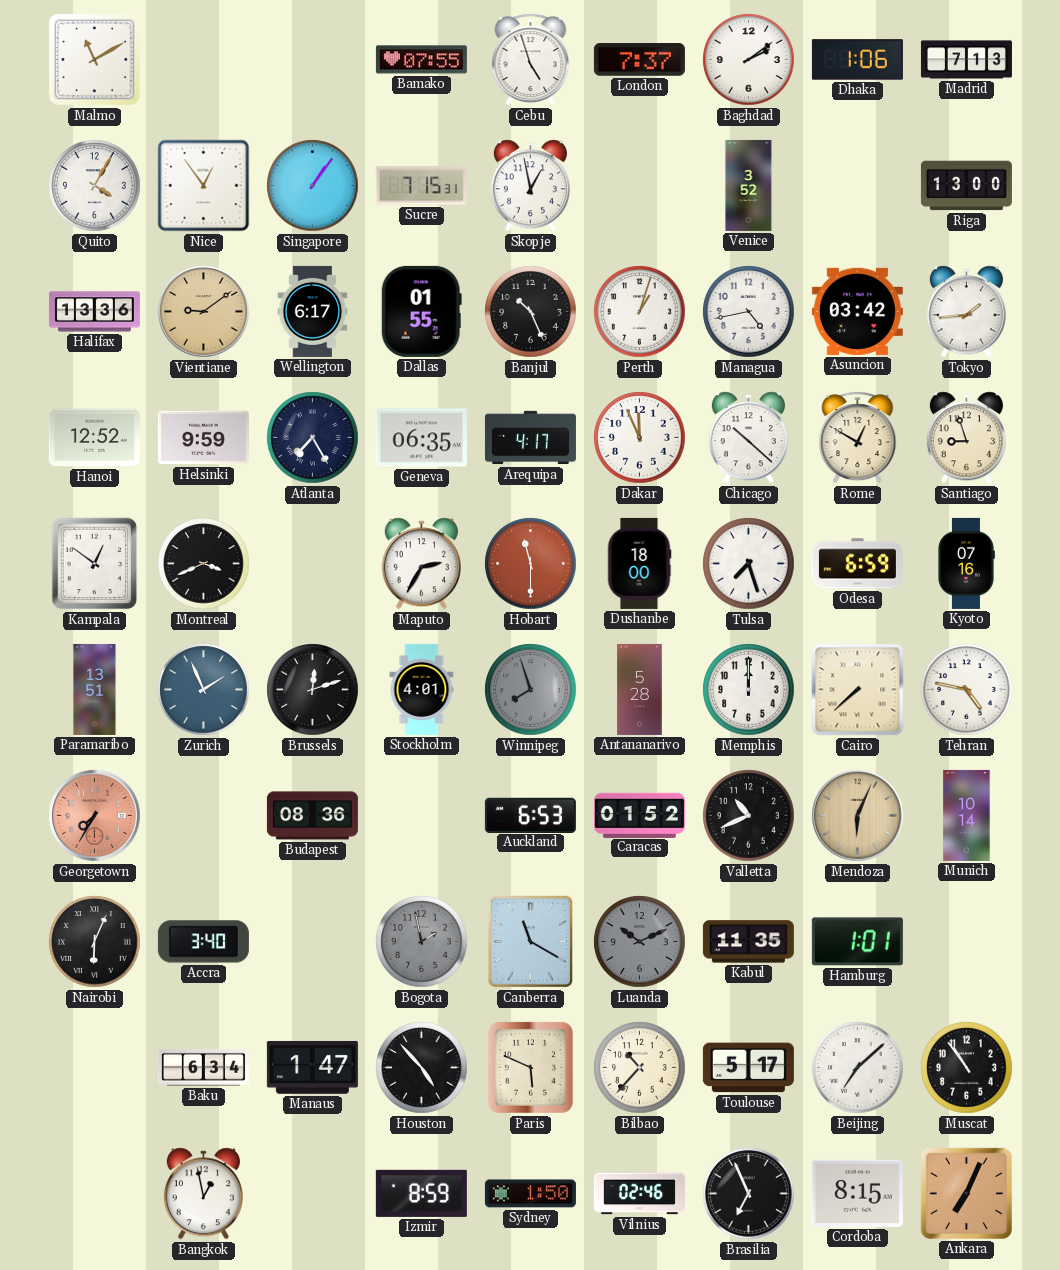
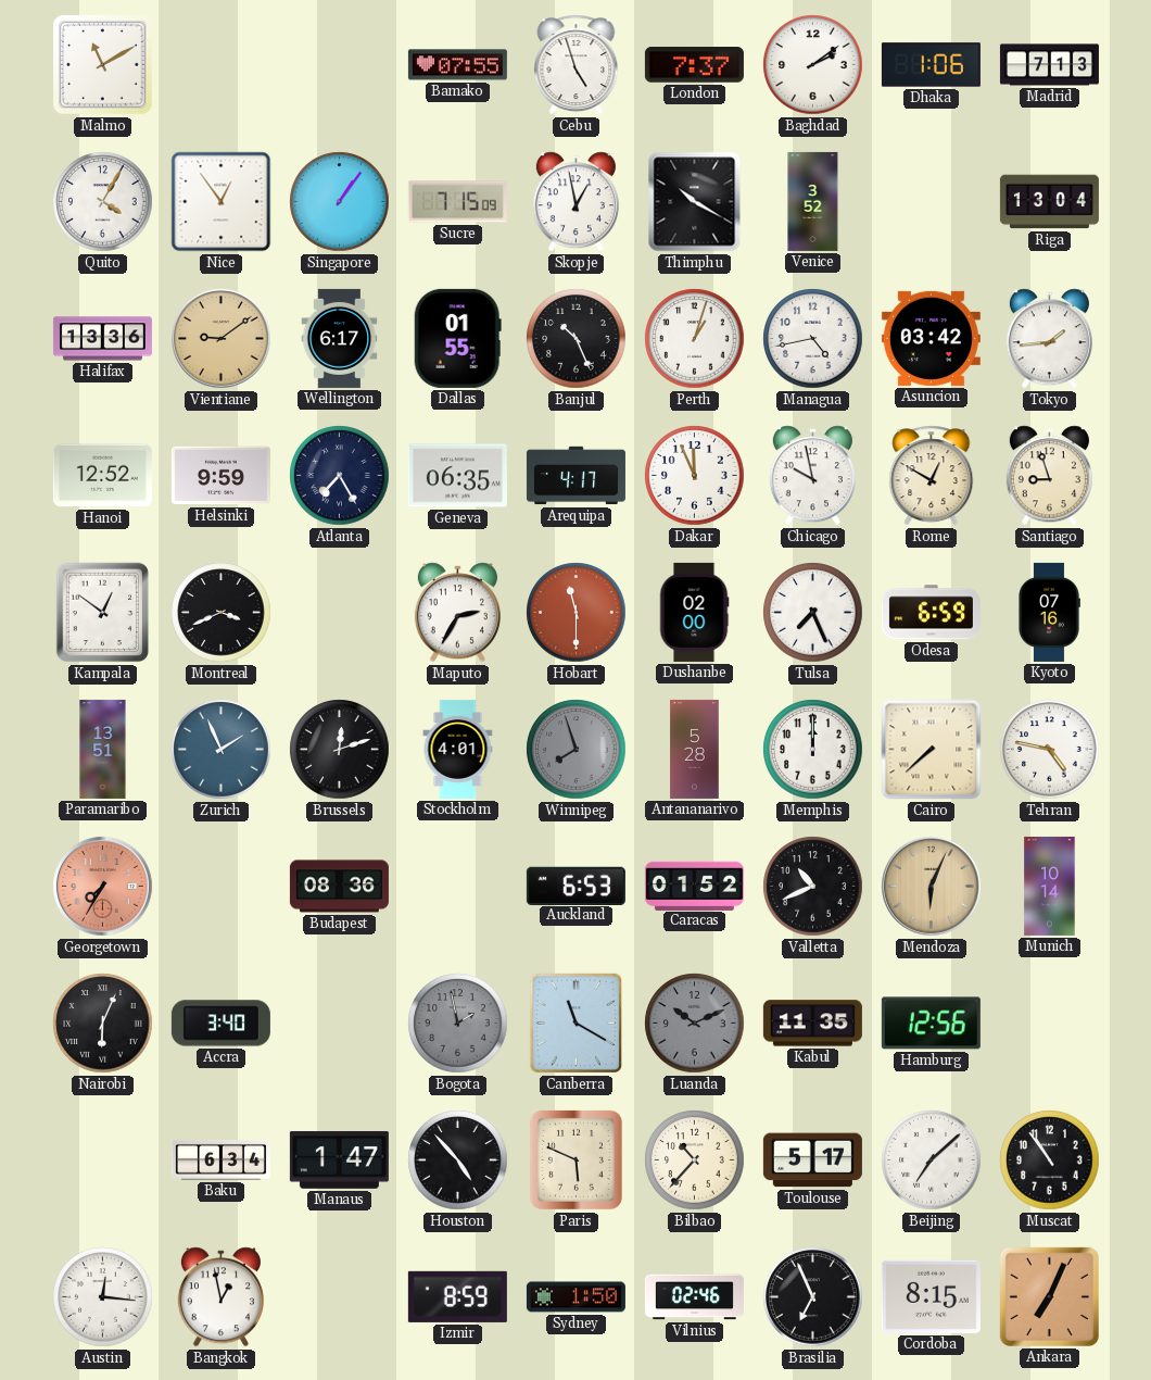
Sucre: 7:15:31 -> 7:15:09
Thimphu: none -> 10:20
Riga: 13:00 -> 13:04
Chicago: 10:22 -> 9:58
Dushanbe: 18:00 -> 02:00
Tulsa: 7:27 -> 7:26
Hamburg: 1:01 -> 12:56
Austin: none -> 12:16
